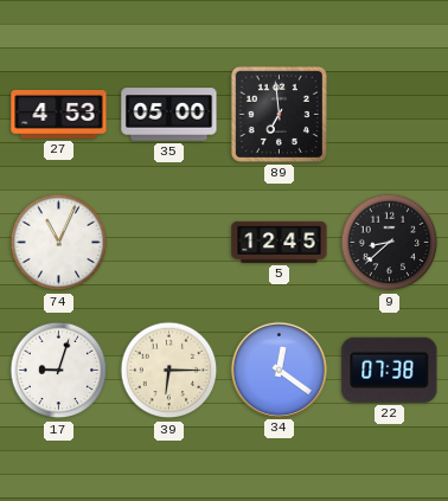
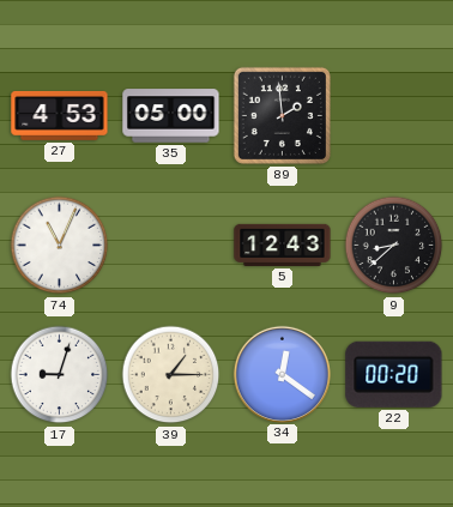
89: 6:59 -> 1:59
5: 12:45 -> 12:43
39: 6:15 -> 1:15
22: 07:38 -> 00:20
